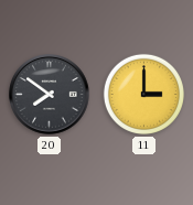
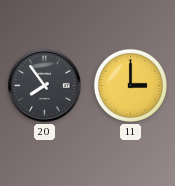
20: 7:51 -> 7:54
